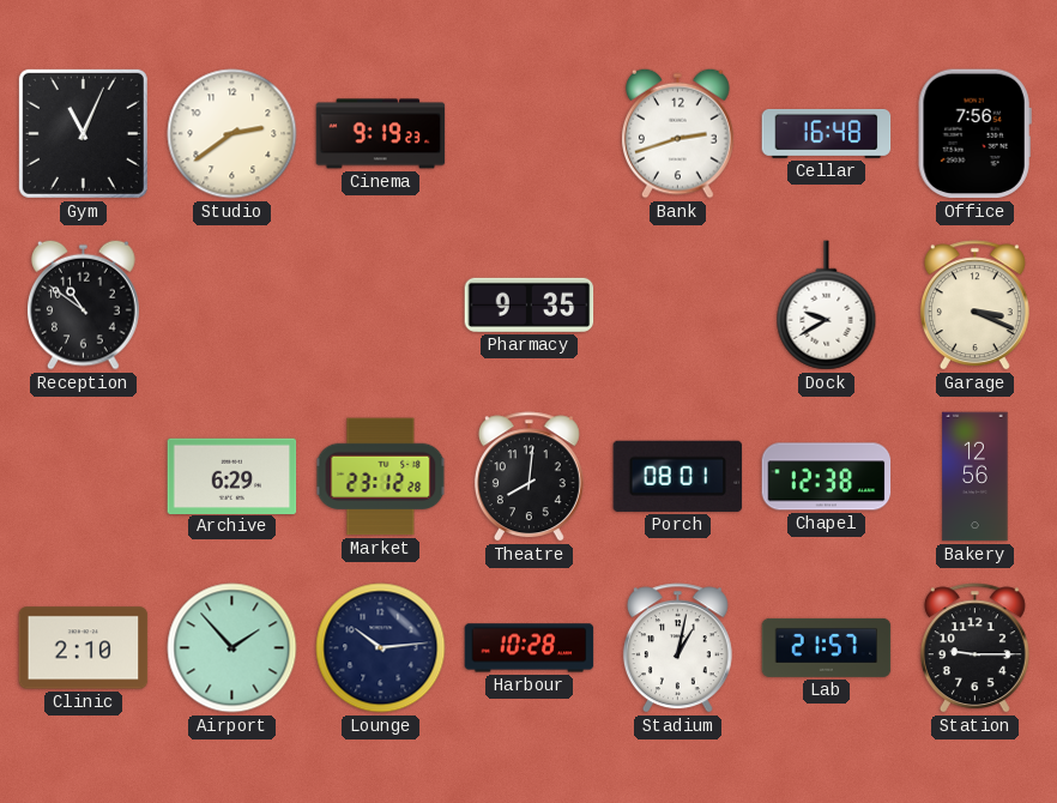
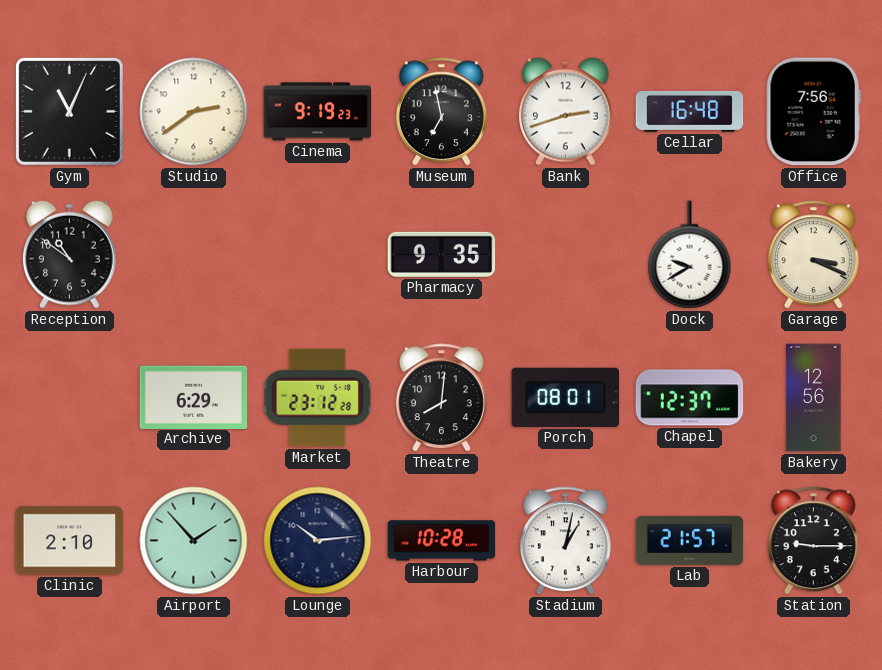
Museum: none -> 6:58
Chapel: 12:38 -> 12:37
